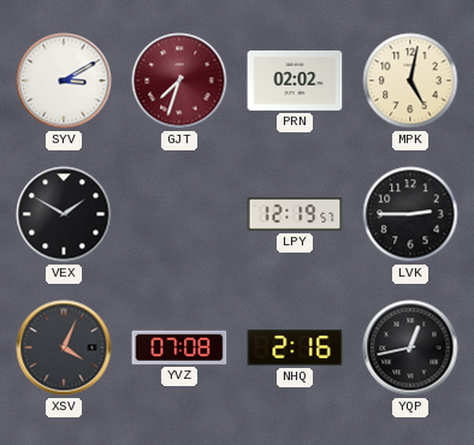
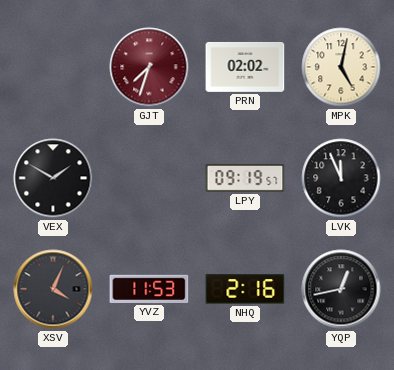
SYV: 3:10 -> none
LPY: 12:19 -> 09:19
LVK: 2:45 -> 11:56
YVZ: 07:08 -> 11:53
